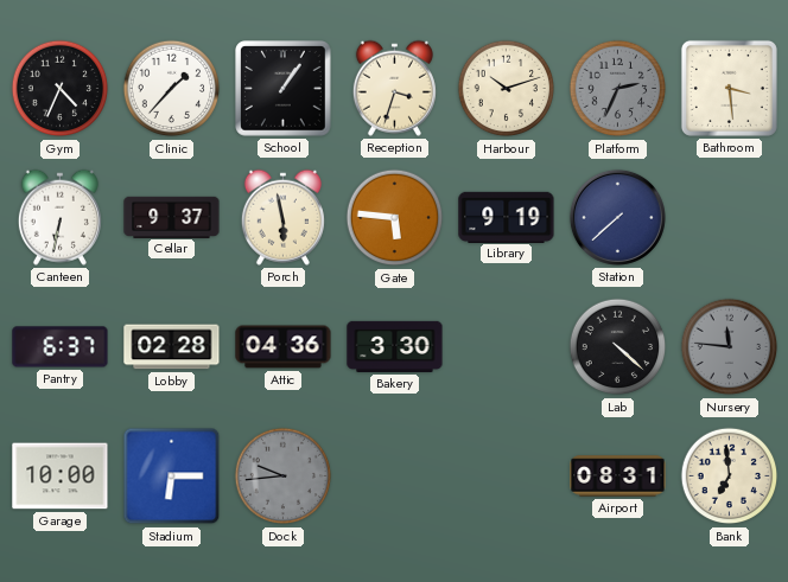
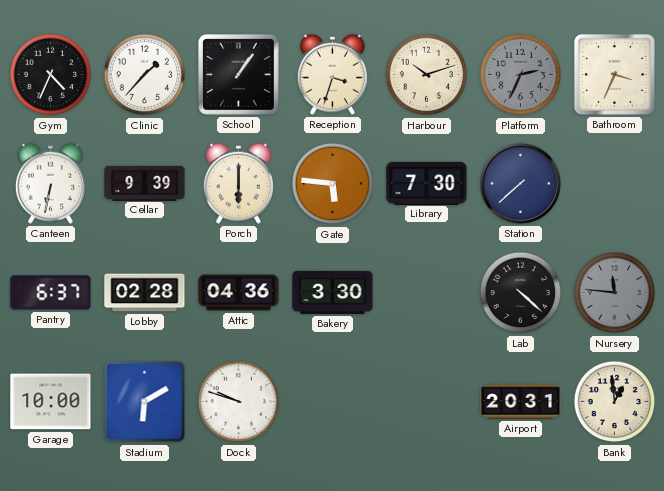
Bathroom: 3:29 -> 3:34
Cellar: 9:37 -> 9:39
Porch: 5:58 -> 6:00
Library: 9:19 -> 7:30
Stadium: 6:15 -> 6:10
Dock: 9:44 -> 9:48
Dock dial: grey -> white
Airport: 08:31 -> 20:31
Bank: 6:59 -> 12:59
